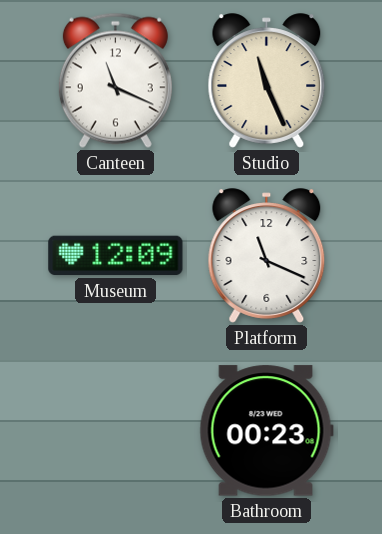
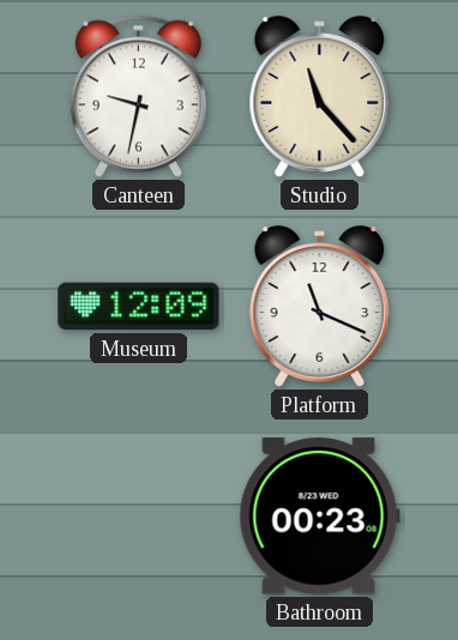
Canteen: 11:19 -> 9:32
Studio: 11:26 -> 11:23
